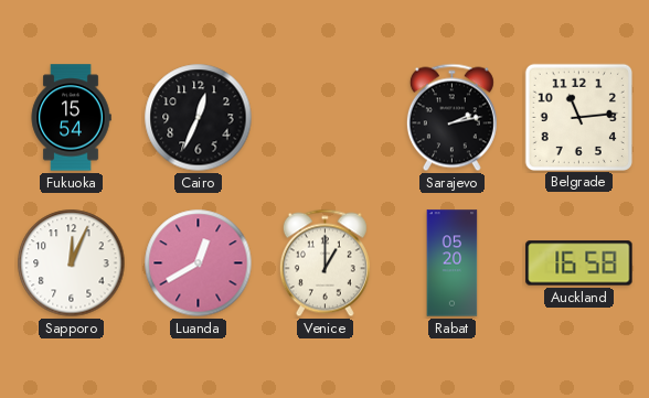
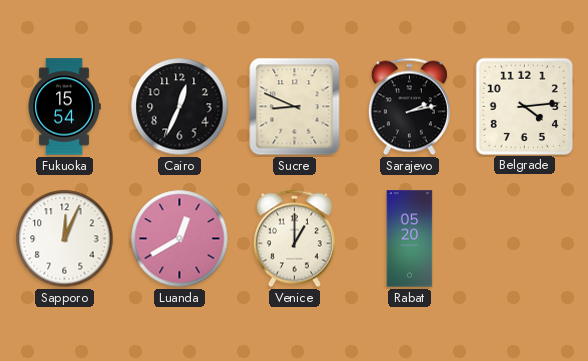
Sucre: none -> 8:49
Belgrade: 11:14 -> 4:14
Auckland: 16:58 -> none
